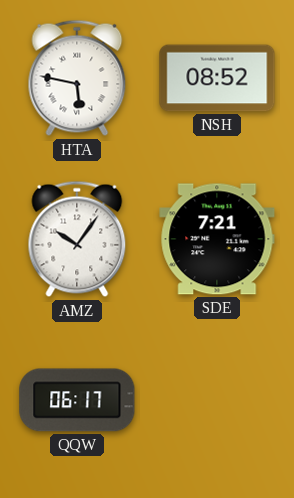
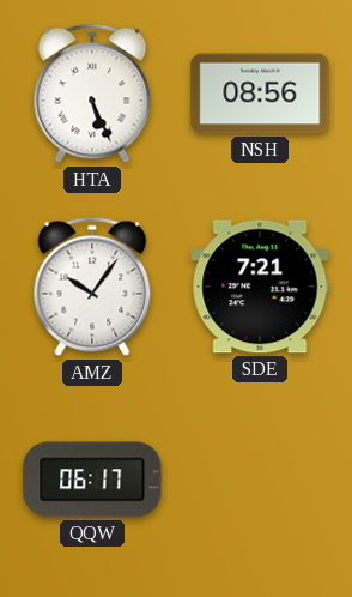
HTA: 5:47 -> 5:26
NSH: 08:52 -> 08:56
